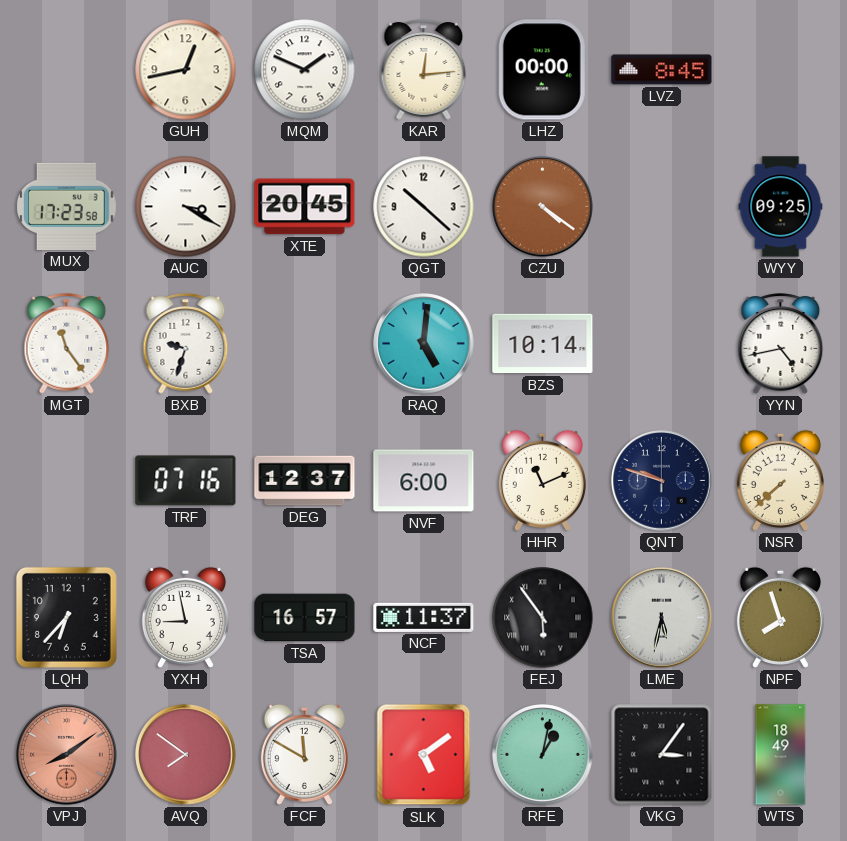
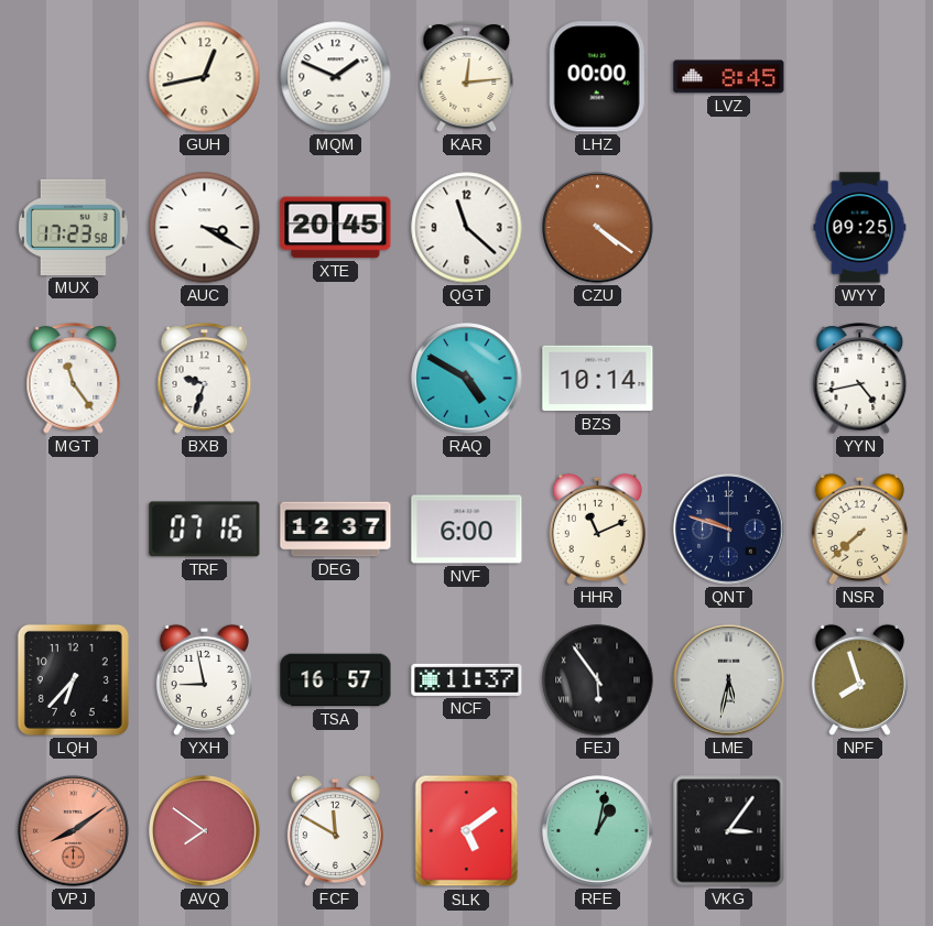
QGT: 10:22 -> 11:22
RAQ: 5:01 -> 4:50
WTS: 18:49 -> none
